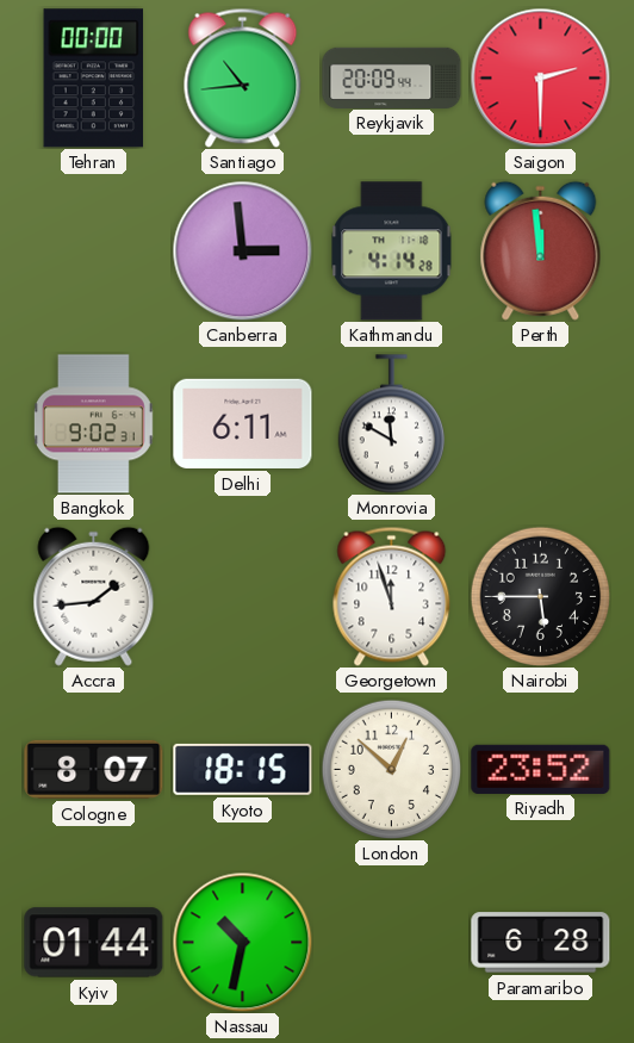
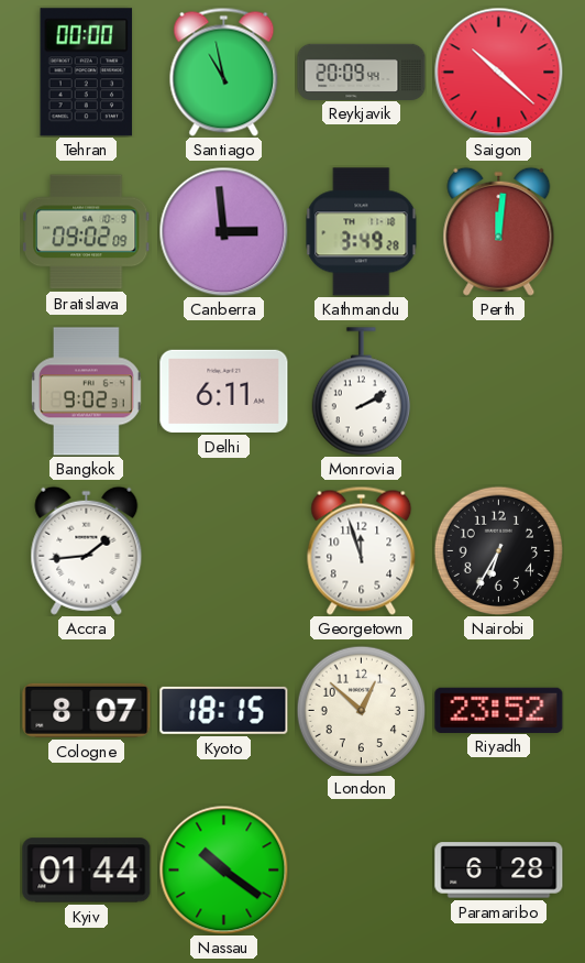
Santiago: 10:44 -> 10:58
Saigon: 2:30 -> 10:22
Bratislava: none -> 09:02
Kathmandu: 4:14 -> 3:49
Perth: 11:59 -> 12:01
Monrovia: 11:50 -> 2:10
Nairobi: 5:45 -> 6:35
Nassau: 10:32 -> 10:21
